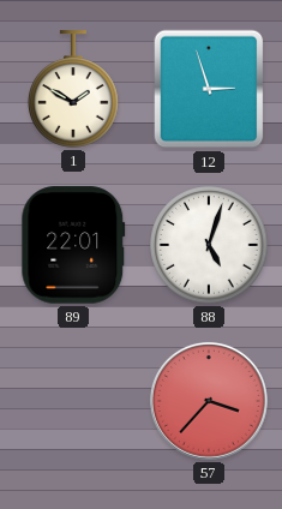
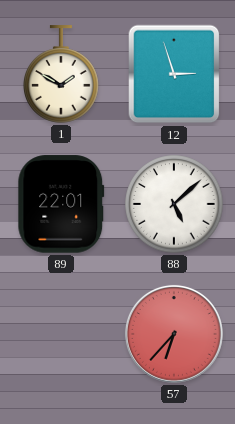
88: 5:03 -> 5:08
57: 3:37 -> 6:37
